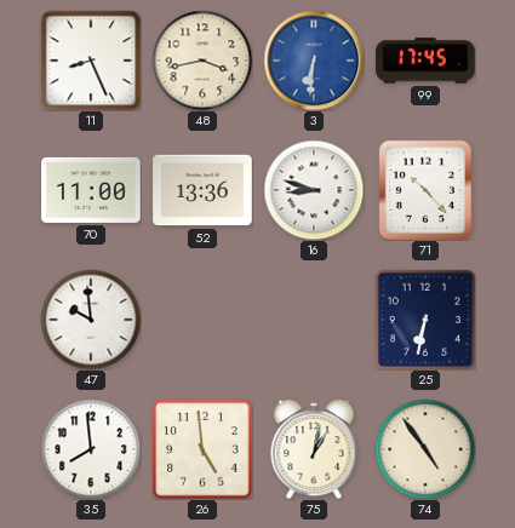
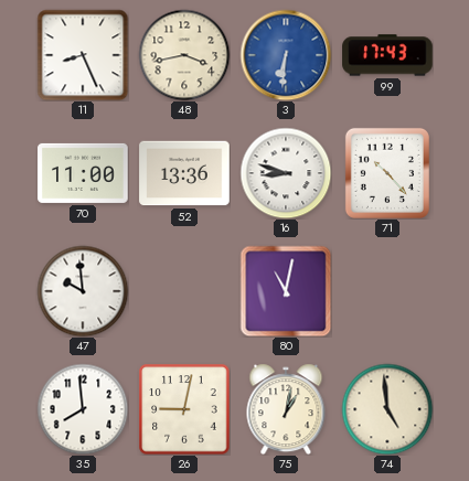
99: 17:45 -> 17:43
80: none -> 11:02
25: 6:32 -> none
26: 4:59 -> 9:02
74: 4:54 -> 4:59
